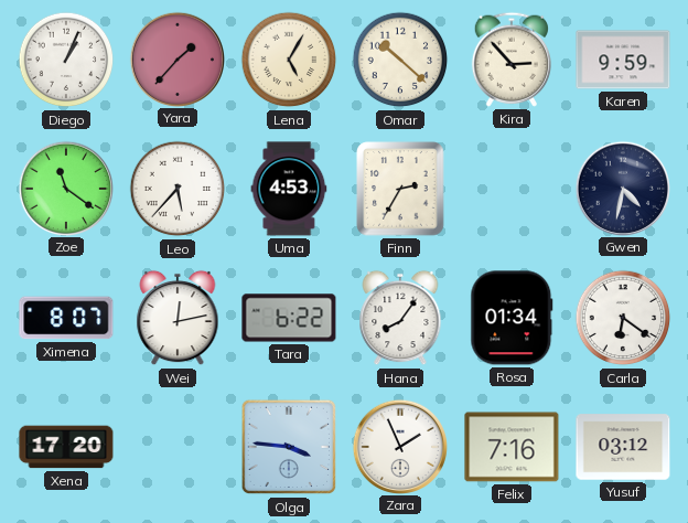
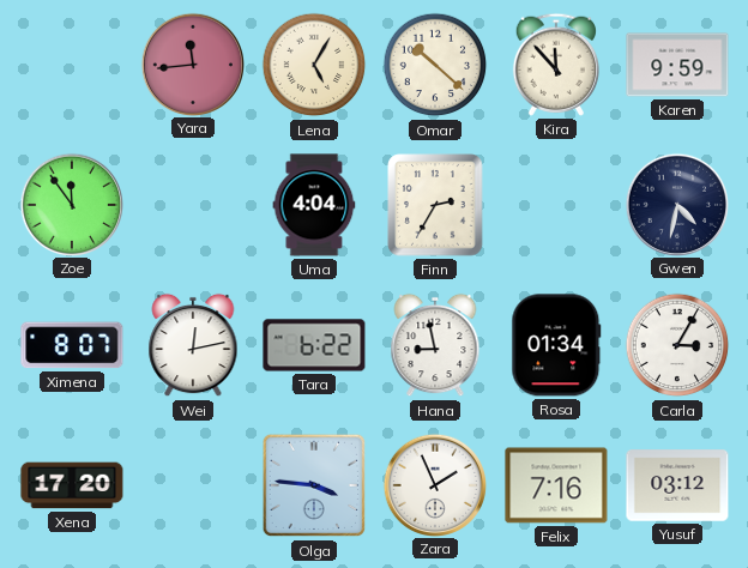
Diego: 1:04 -> none
Yara: 1:37 -> 11:44
Kira: 2:53 -> 11:53
Zoe: 11:21 -> 11:54
Leo: 5:37 -> none
Uma: 4:53 -> 4:04
Hana: 8:06 -> 8:58
Carla: 6:21 -> 3:05
